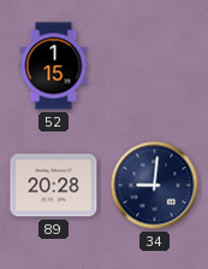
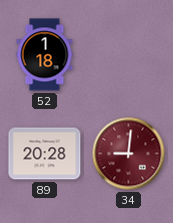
52: 1:15 -> 1:18
34 dial: navy -> burgundy
